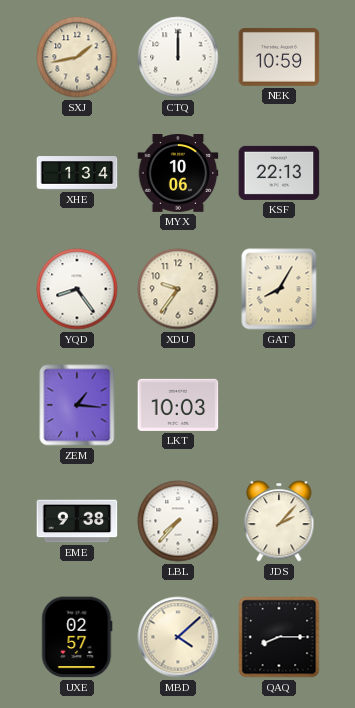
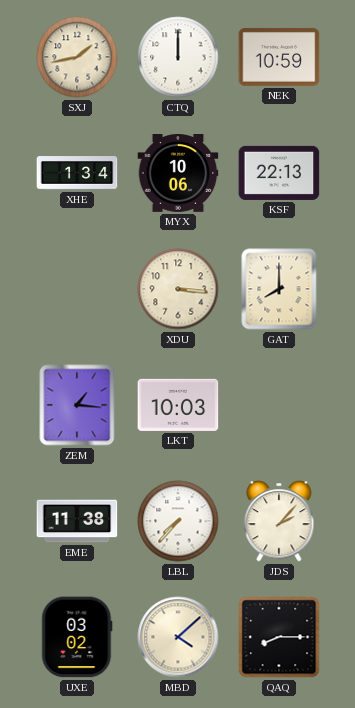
YQD: 8:24 -> none
XDU: 9:36 -> 3:16
GAT: 8:05 -> 8:00
EME: 9:38 -> 11:38
UXE: 02:57 -> 03:02
